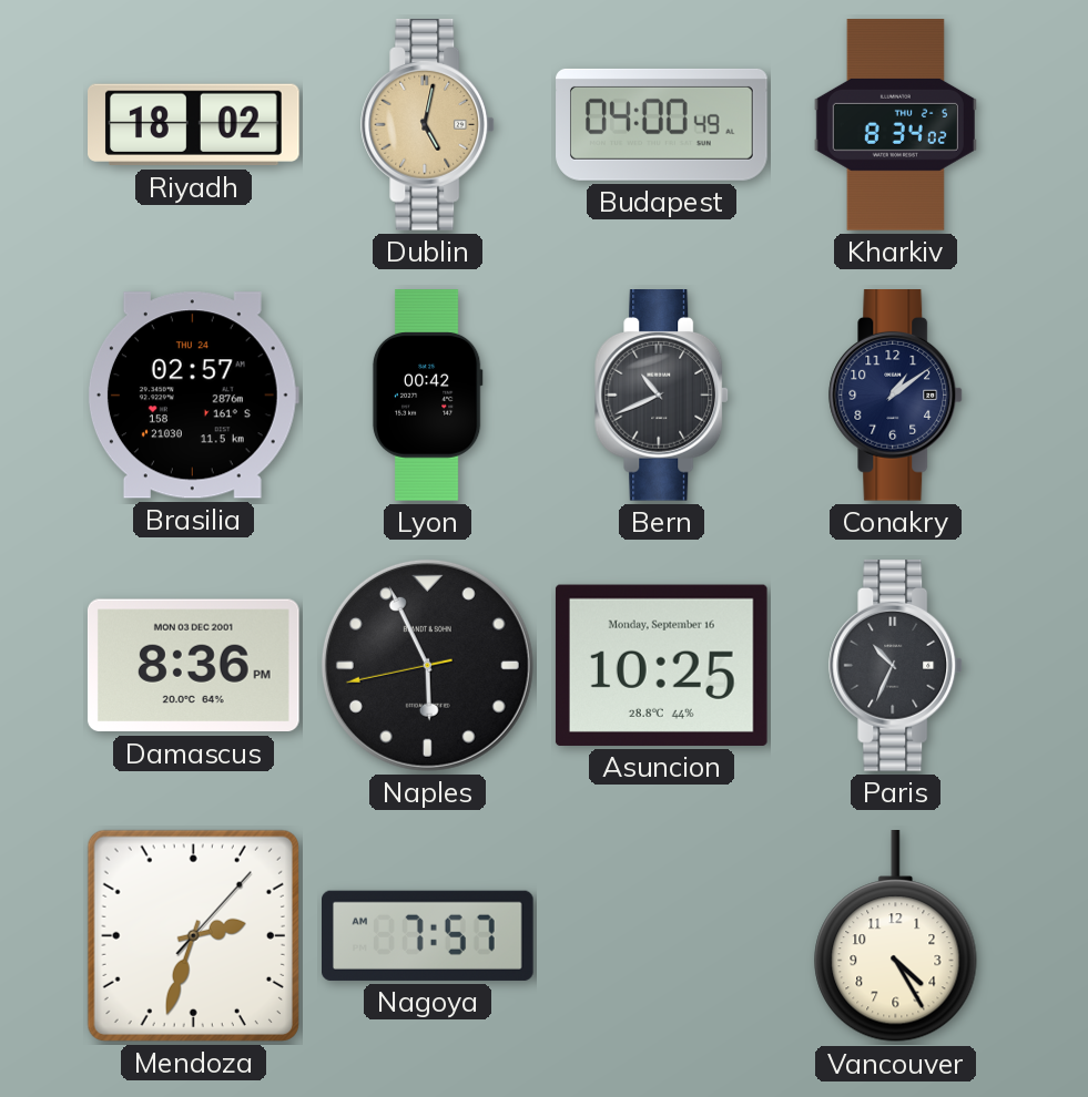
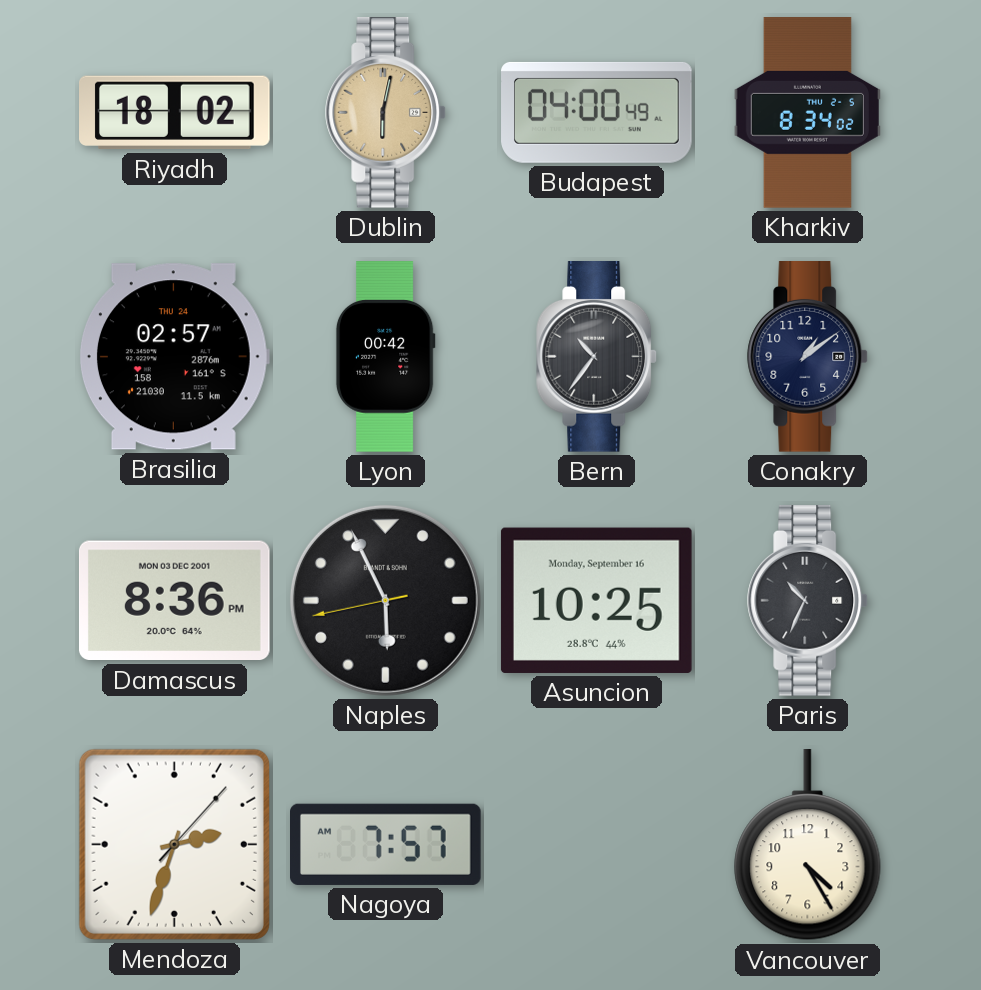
Dublin: 5:02 -> 6:02
Bern: 10:41 -> 10:36
